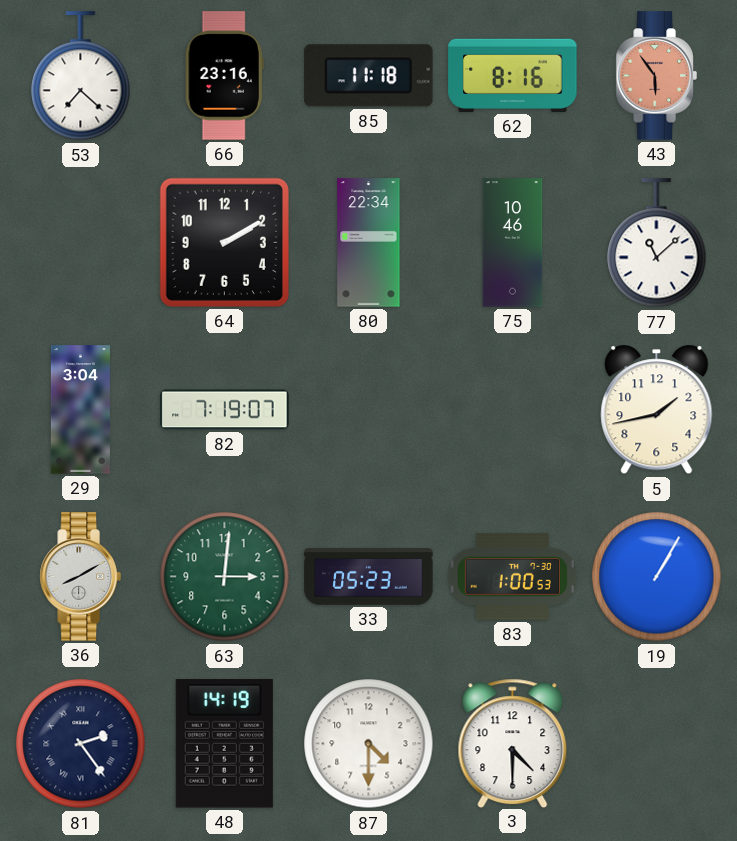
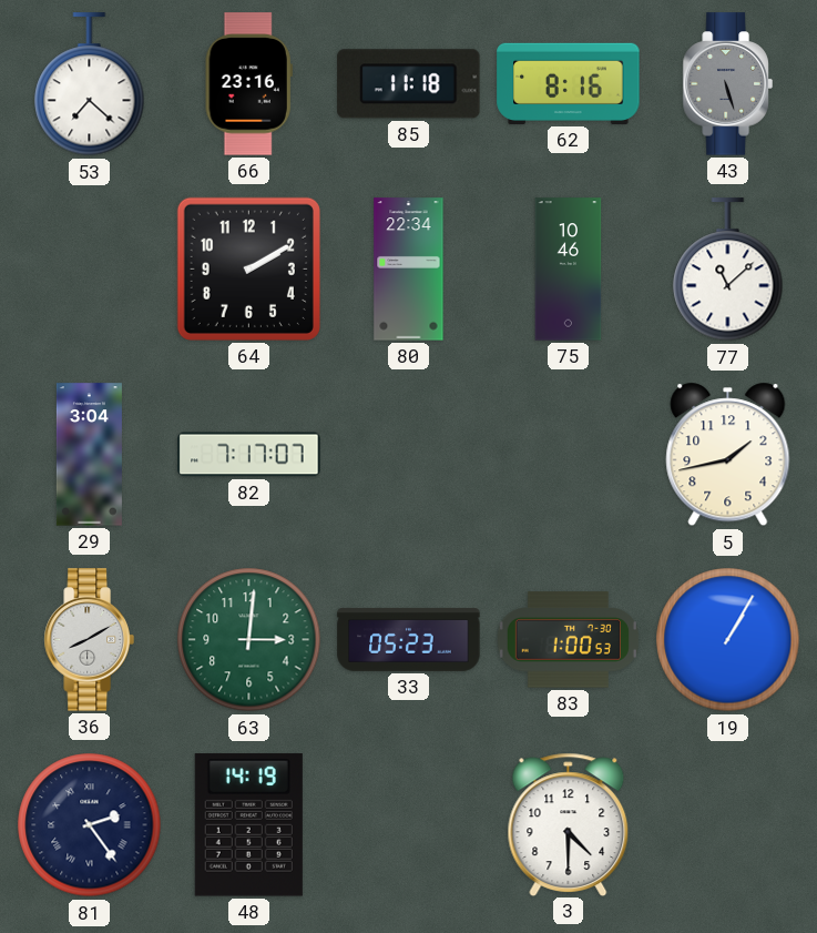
43: 5:54 -> 5:27
43 dial: salmon -> grey
82: 7:19 -> 7:17
87: 4:30 -> none
